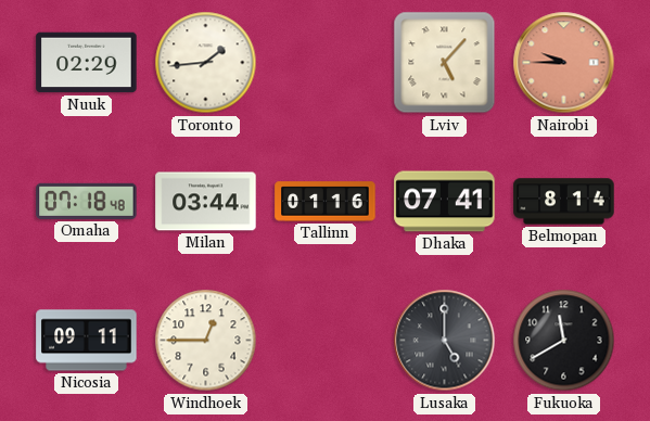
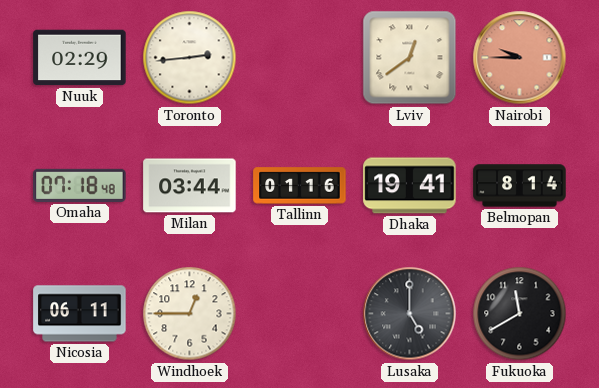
Toronto: 1:44 -> 2:44
Lviv: 5:07 -> 12:39
Dhaka: 07:41 -> 19:41
Nicosia: 09:11 -> 06:11
